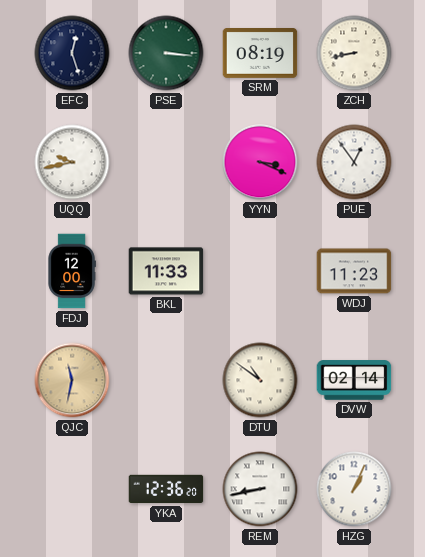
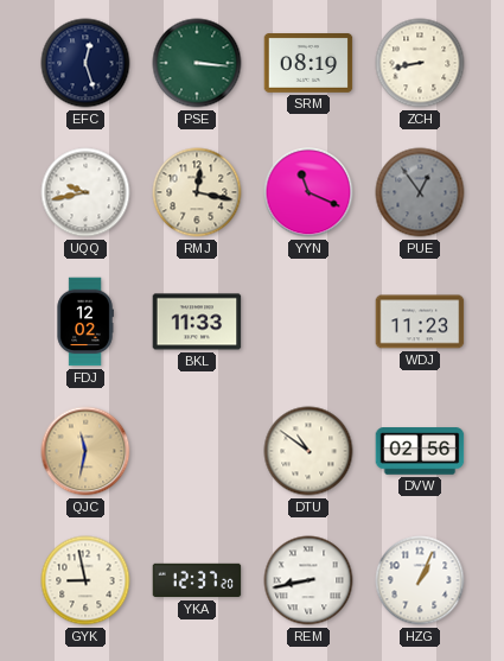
RMJ: none -> 12:17
YYN: 3:19 -> 11:19
PUE dial: white -> grey
FDJ: 12:00 -> 12:02
DVW: 02:14 -> 02:56
GYK: none -> 8:58
YKA: 12:36 -> 12:37
